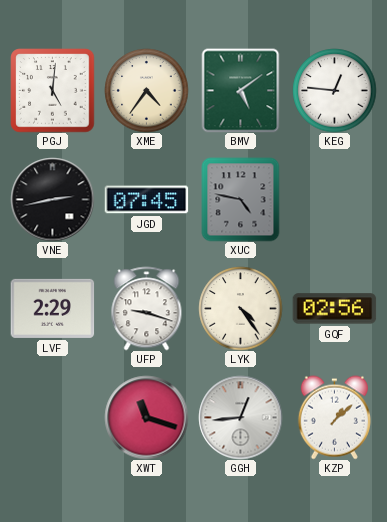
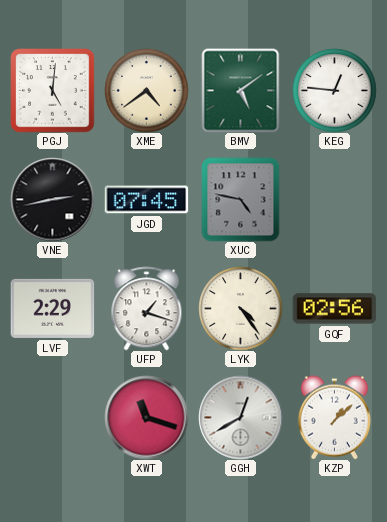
XME: 4:36 -> 4:39
UFP: 9:18 -> 1:18
GGH: 12:44 -> 12:40
